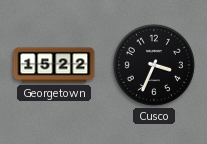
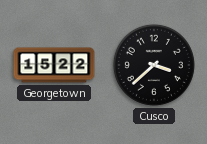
Cusco: 3:34 -> 3:38
